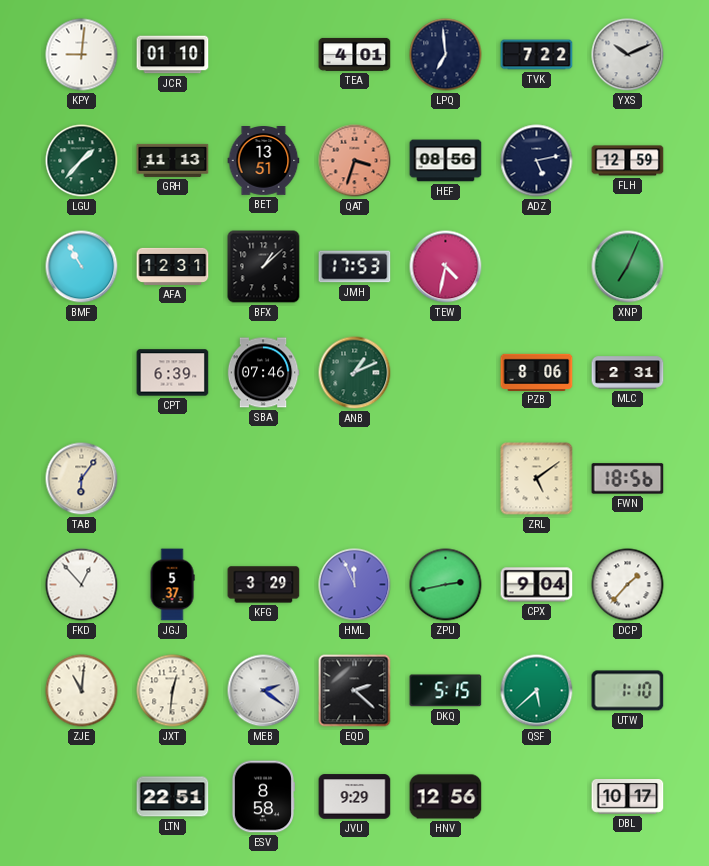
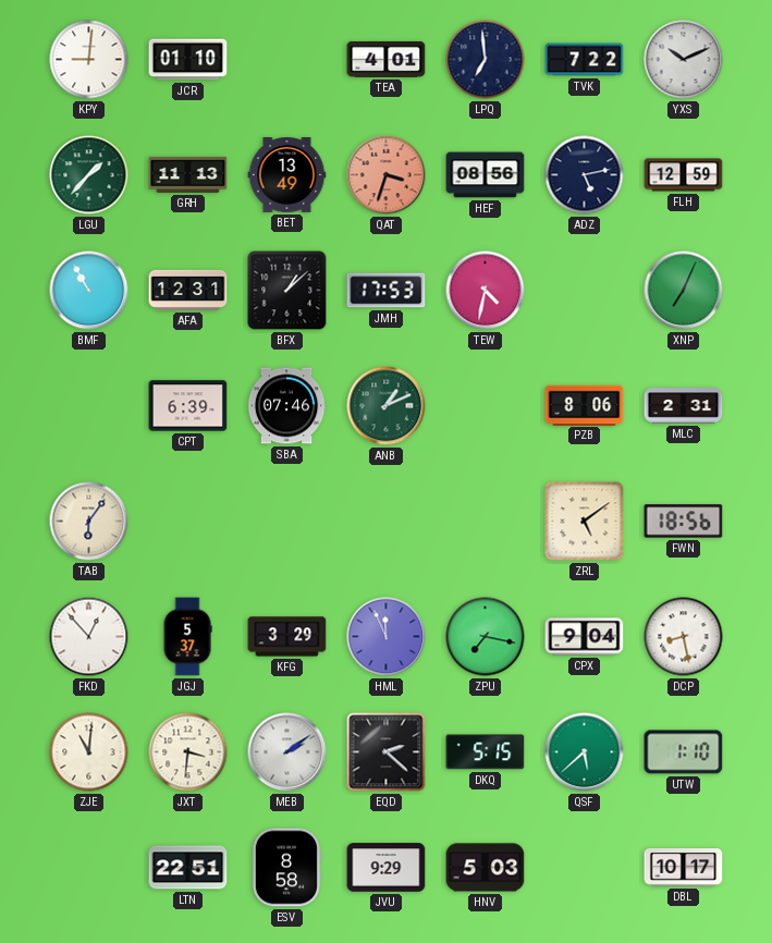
BET: 13:51 -> 13:49
ZPU: 2:43 -> 7:17
DCP: 1:37 -> 8:28
JXT: 12:31 -> 3:31
MEB: 2:21 -> 2:09
HNV: 12:56 -> 5:03
